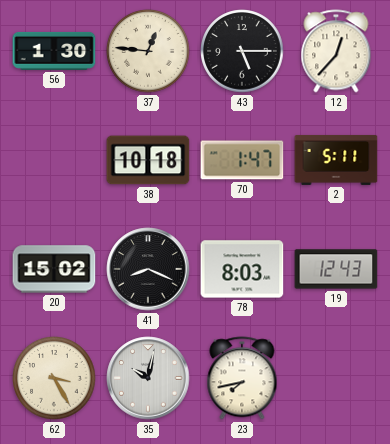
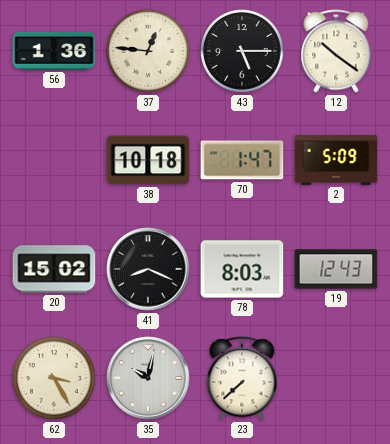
56: 1:30 -> 1:36
12: 12:37 -> 10:21
2: 5:11 -> 5:09
23: 7:43 -> 7:38
